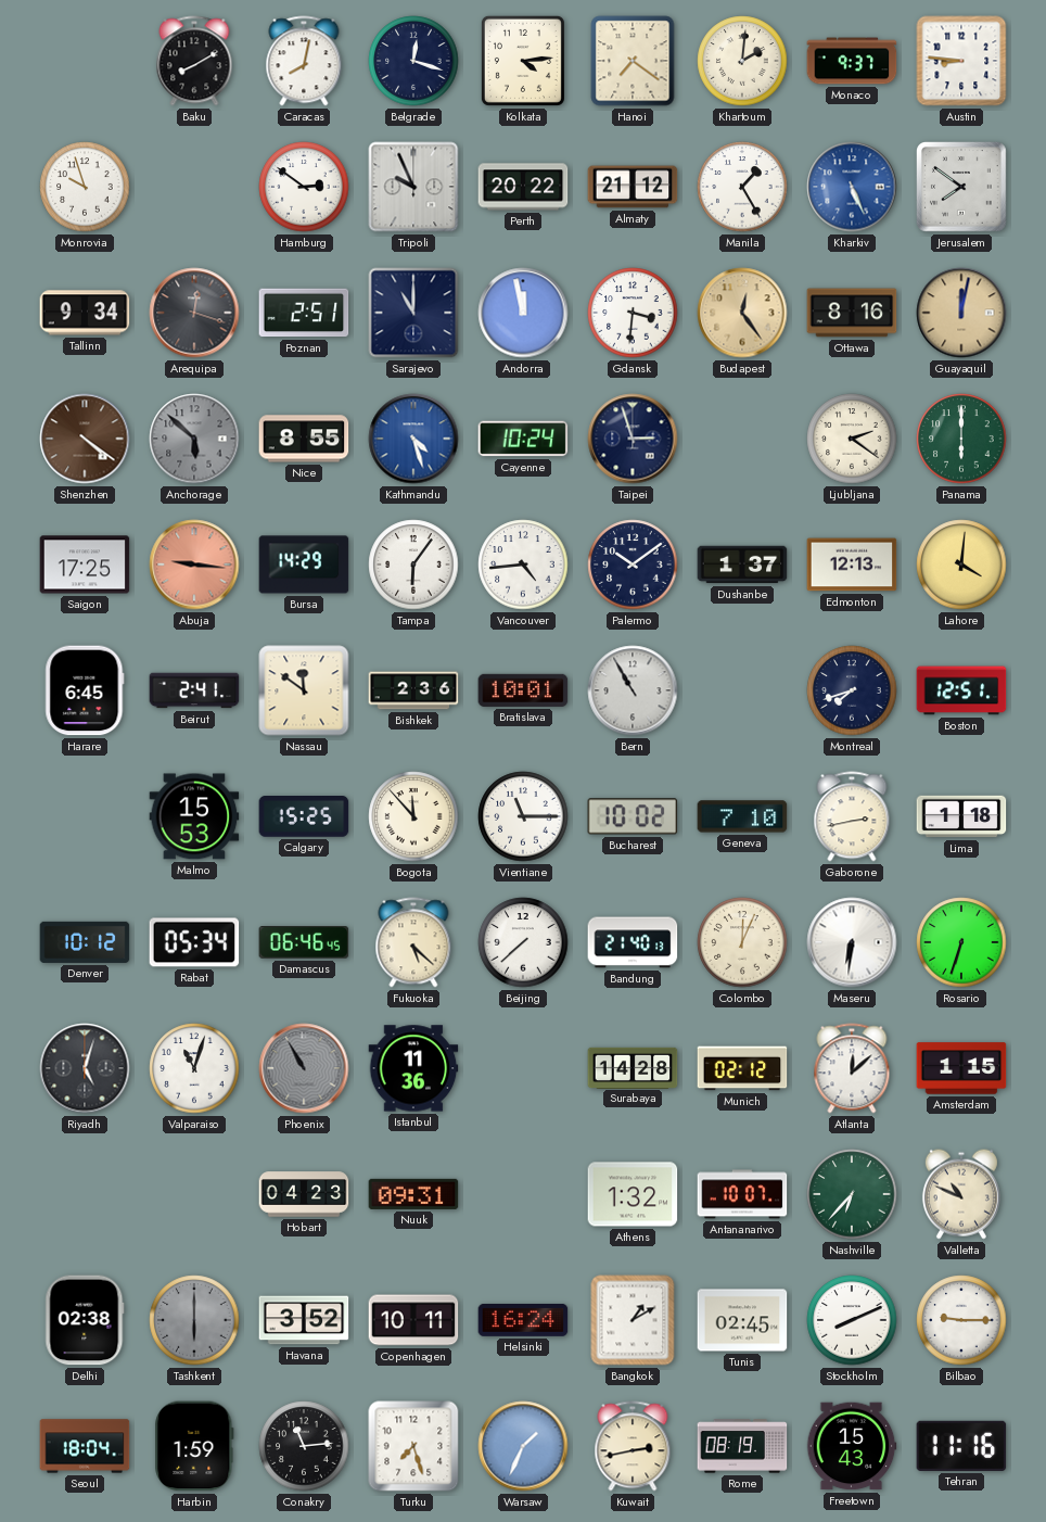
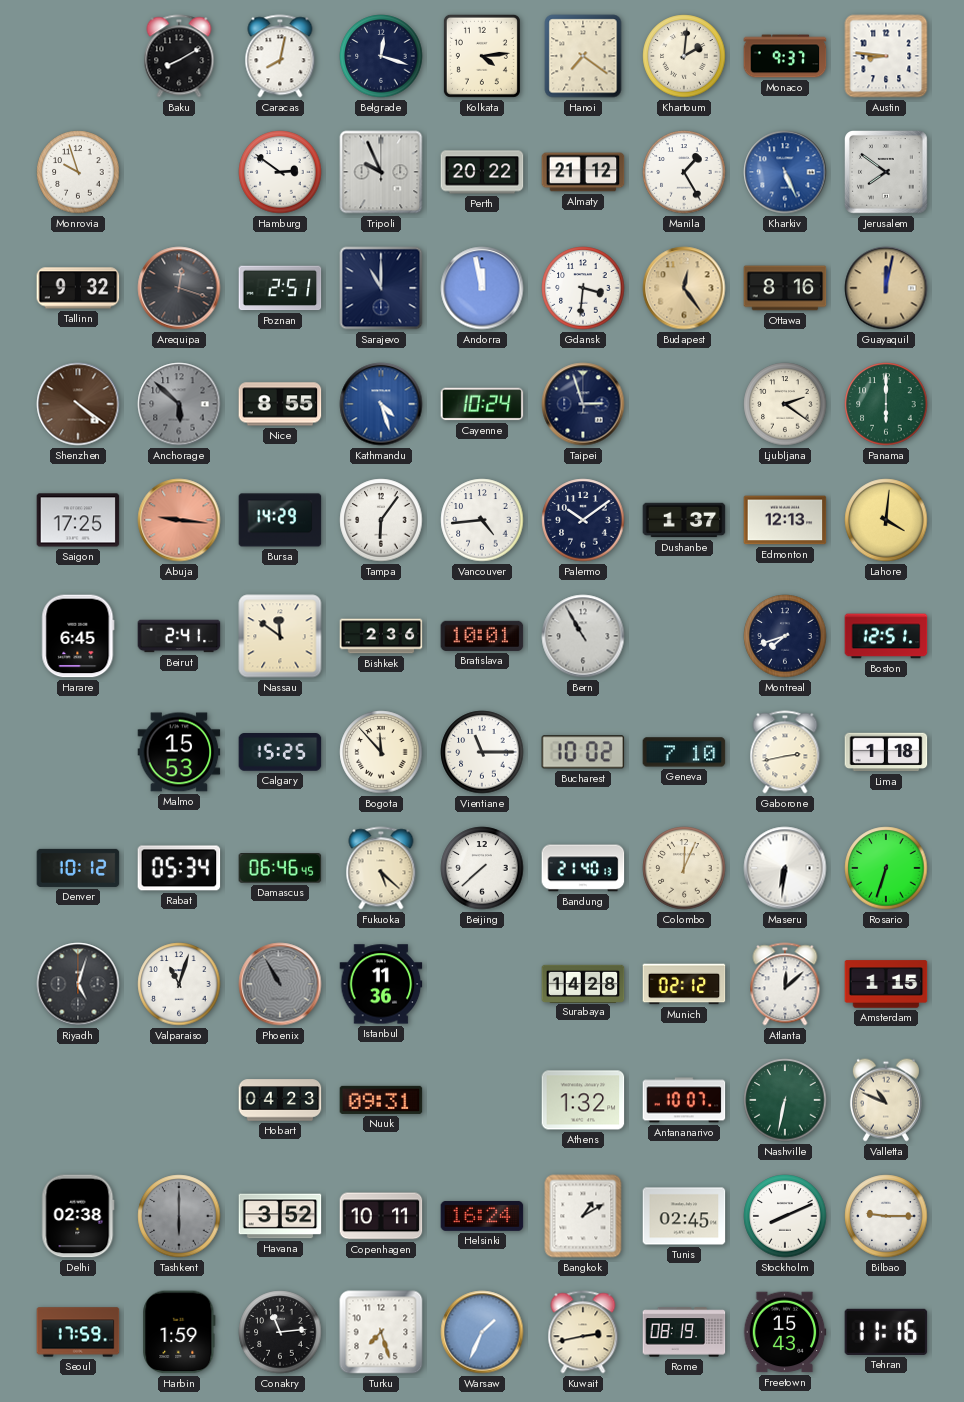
Tallinn: 9:34 -> 9:32
Nashville: 6:37 -> 6:32
Seoul: 18:04 -> 17:59
